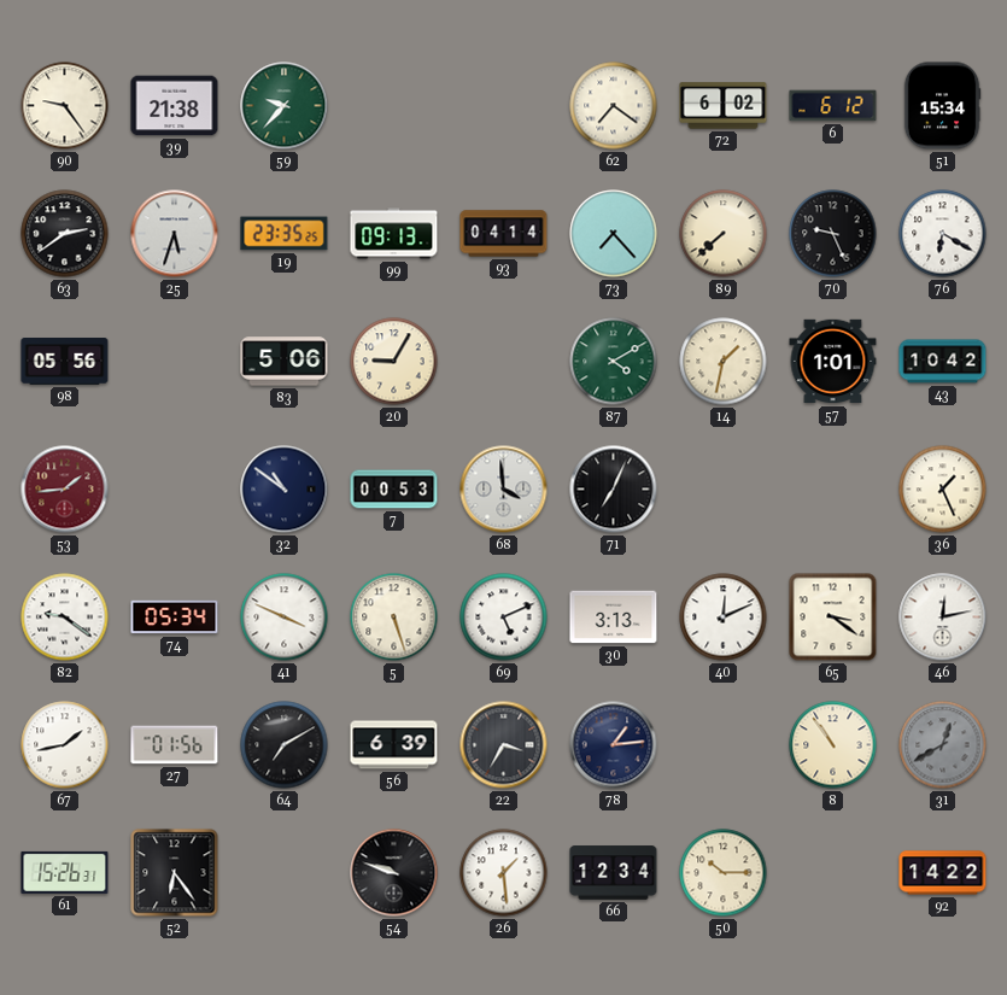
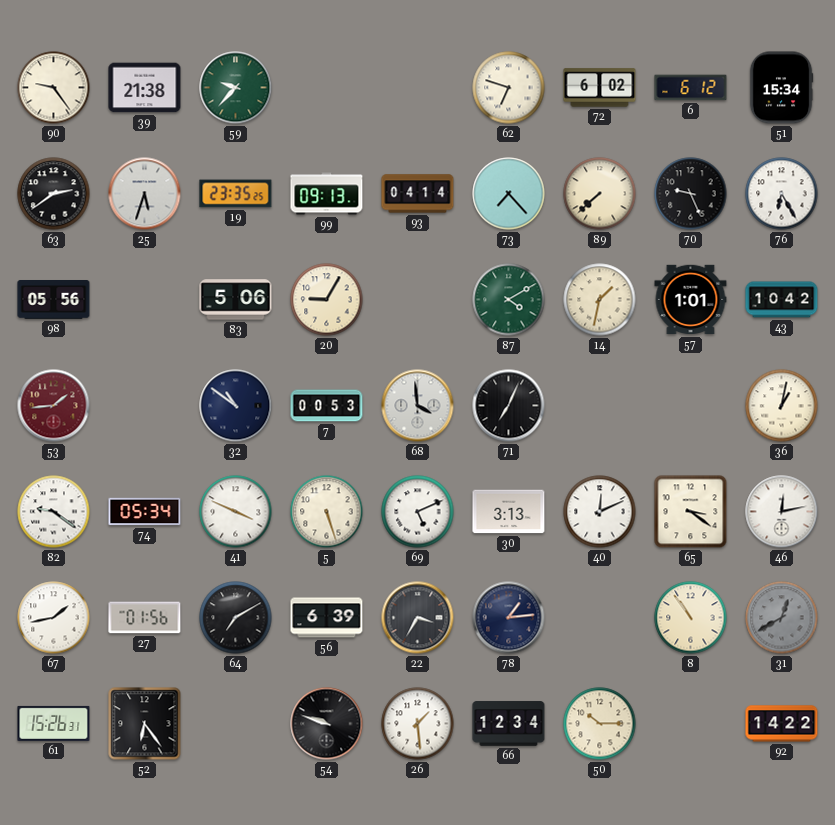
62: 7:21 -> 6:48
76: 6:20 -> 6:25
36: 1:26 -> 1:02
